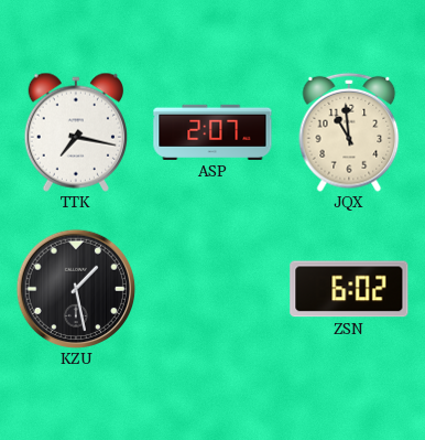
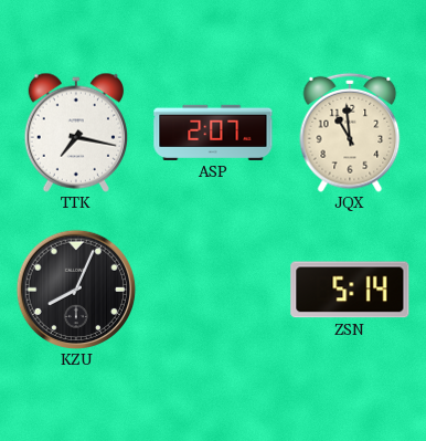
KZU: 1:28 -> 8:04
ZSN: 6:02 -> 5:14
